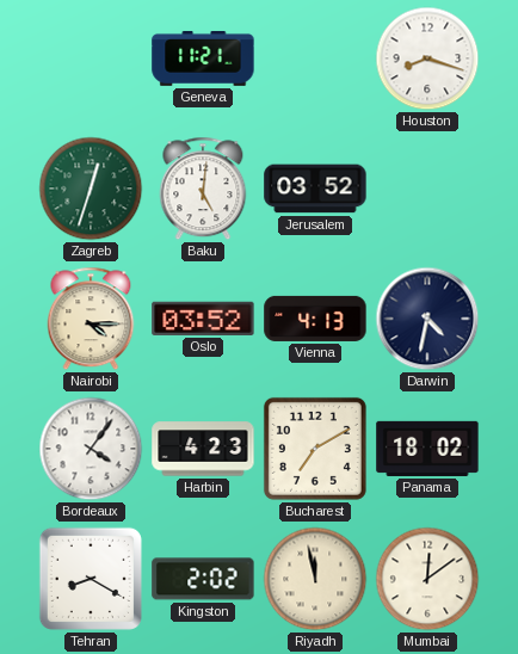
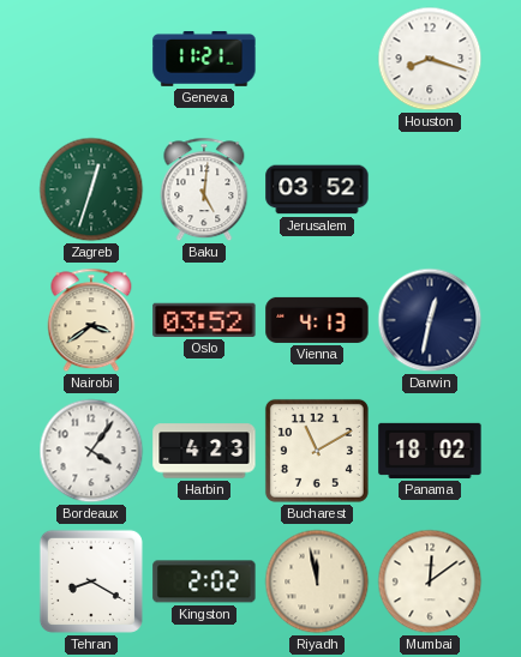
Nairobi: 4:15 -> 3:39
Darwin: 4:32 -> 12:32
Bucharest: 7:10 -> 11:10
